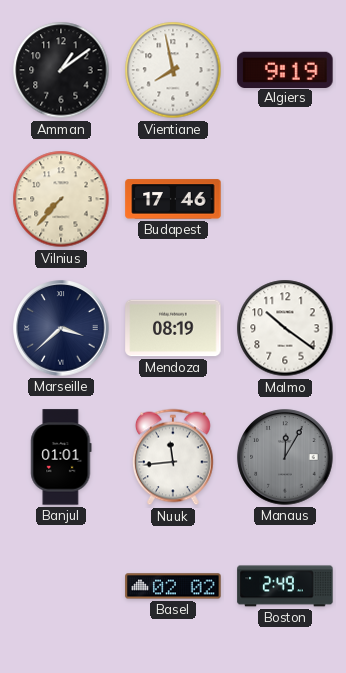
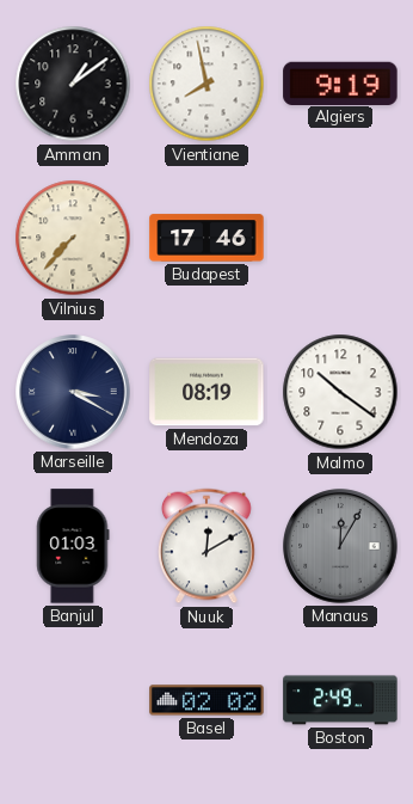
Marseille: 3:38 -> 3:20
Banjul: 01:01 -> 01:03
Nuuk: 11:44 -> 12:10
